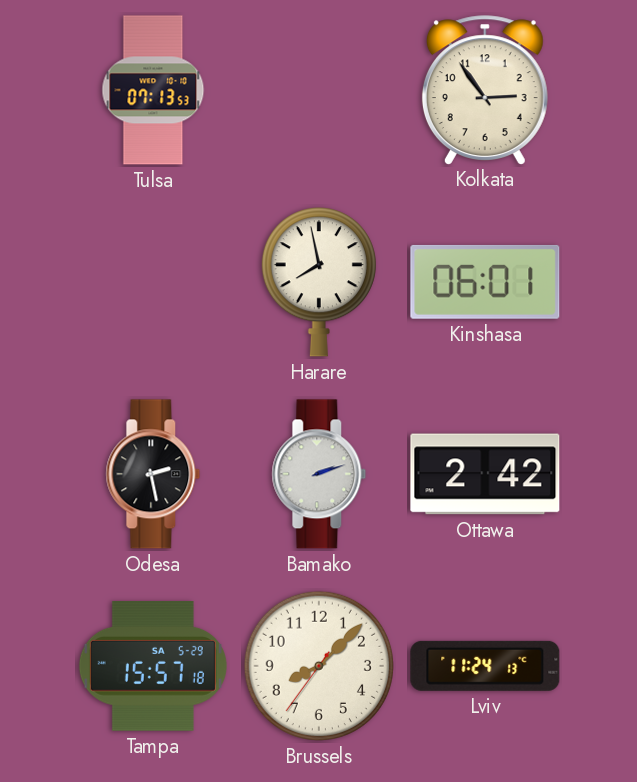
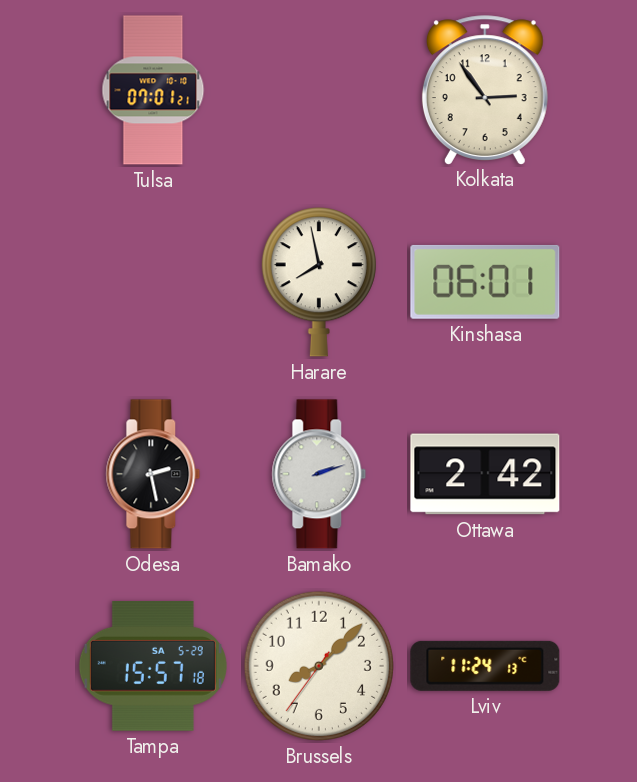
Tulsa: 07:13 -> 07:01
